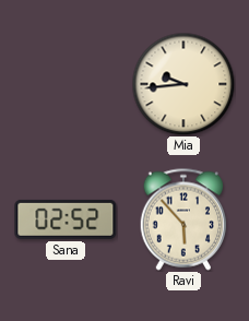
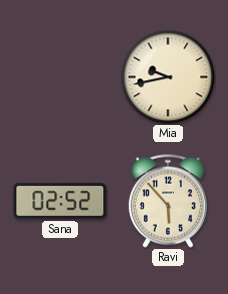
Mia: 9:44 -> 9:43
